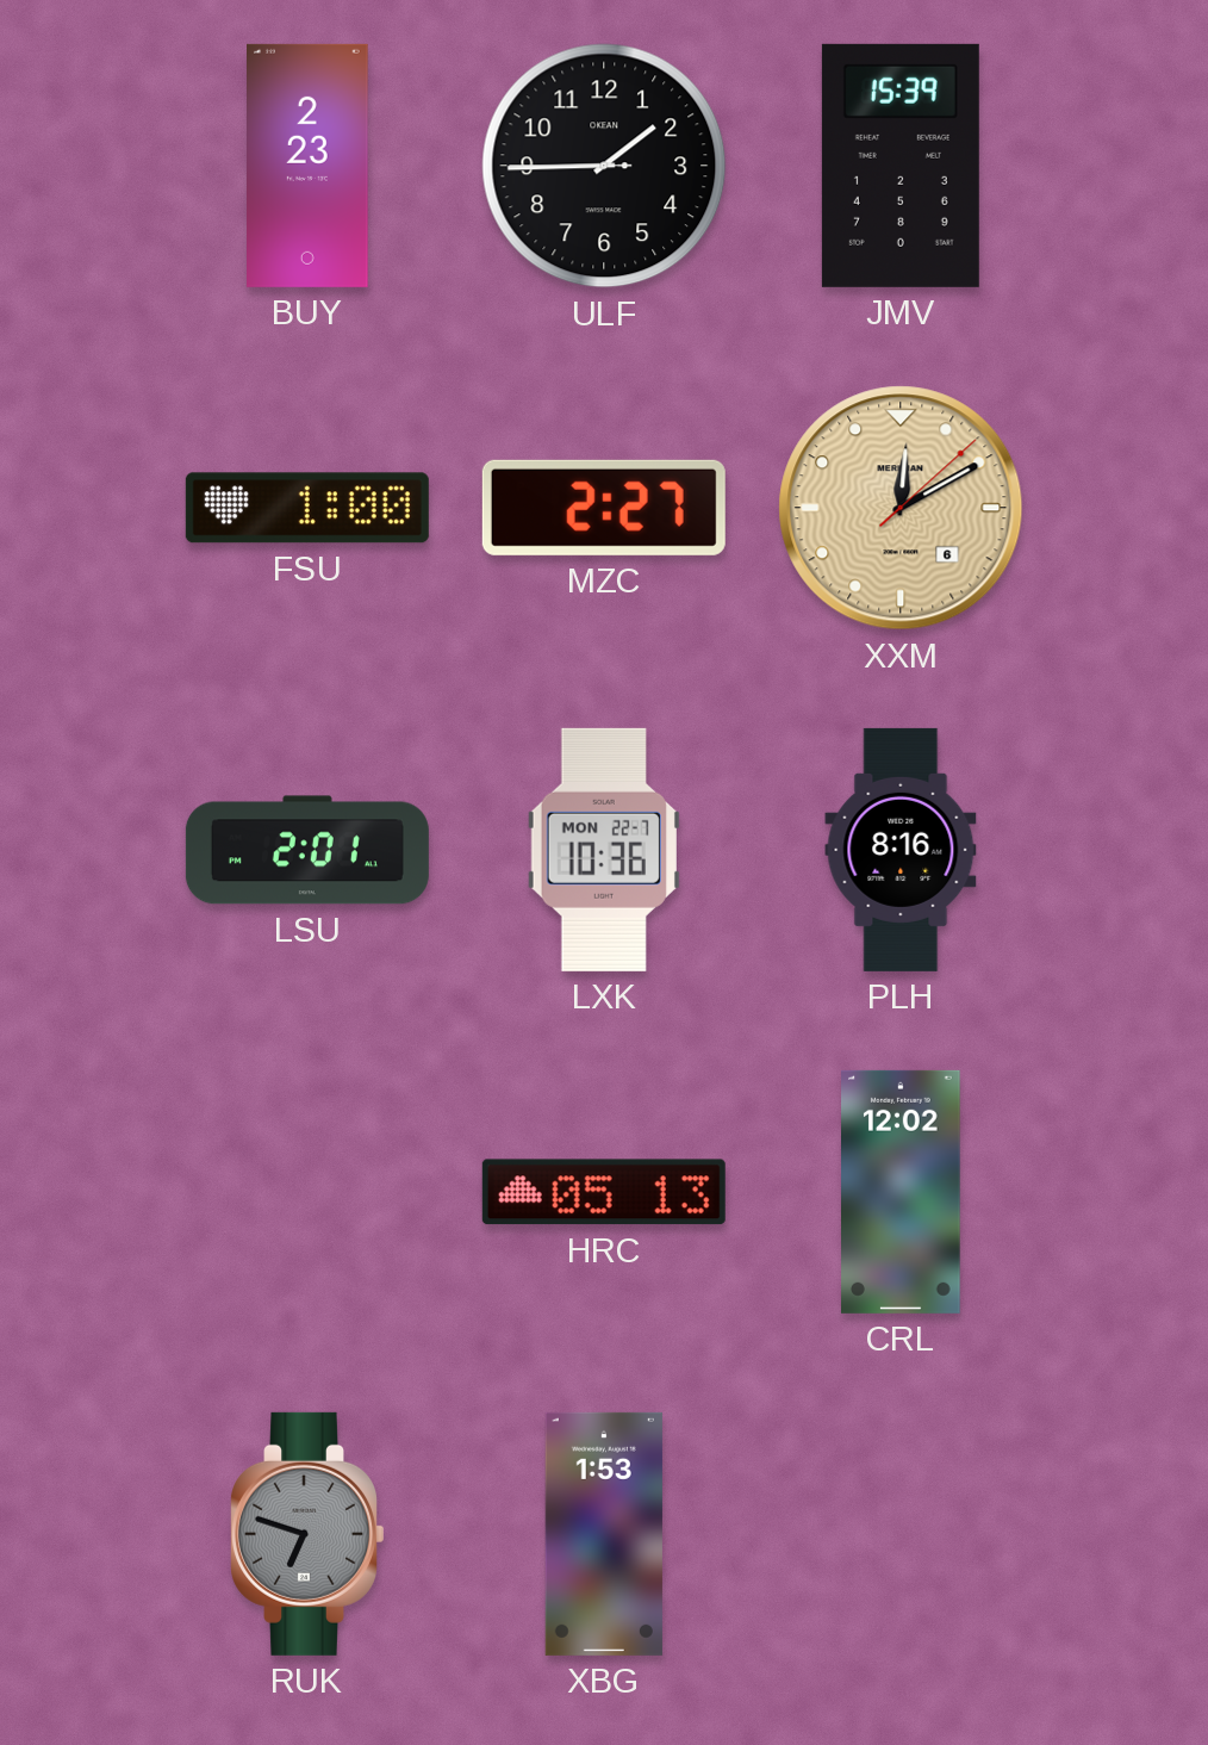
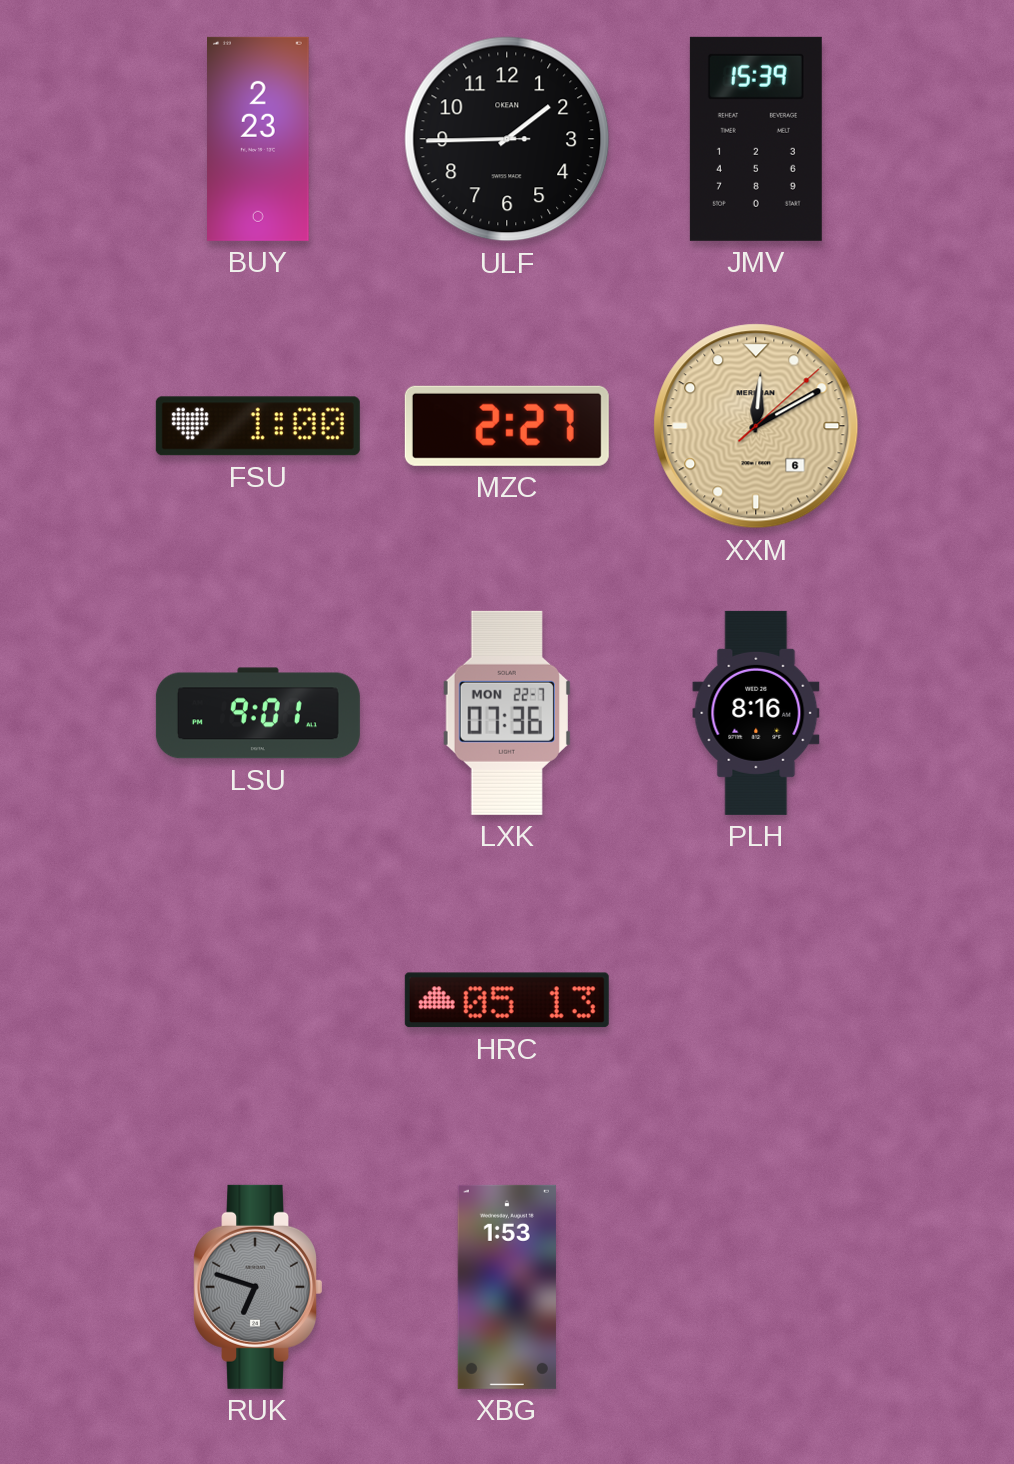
LSU: 2:01 -> 9:01
LXK: 10:36 -> 07:36
CRL: 12:02 -> none
